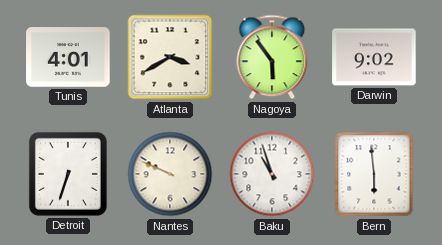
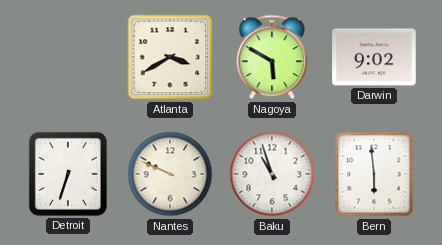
Tunis: 4:01 -> none
Nagoya: 5:54 -> 5:50
